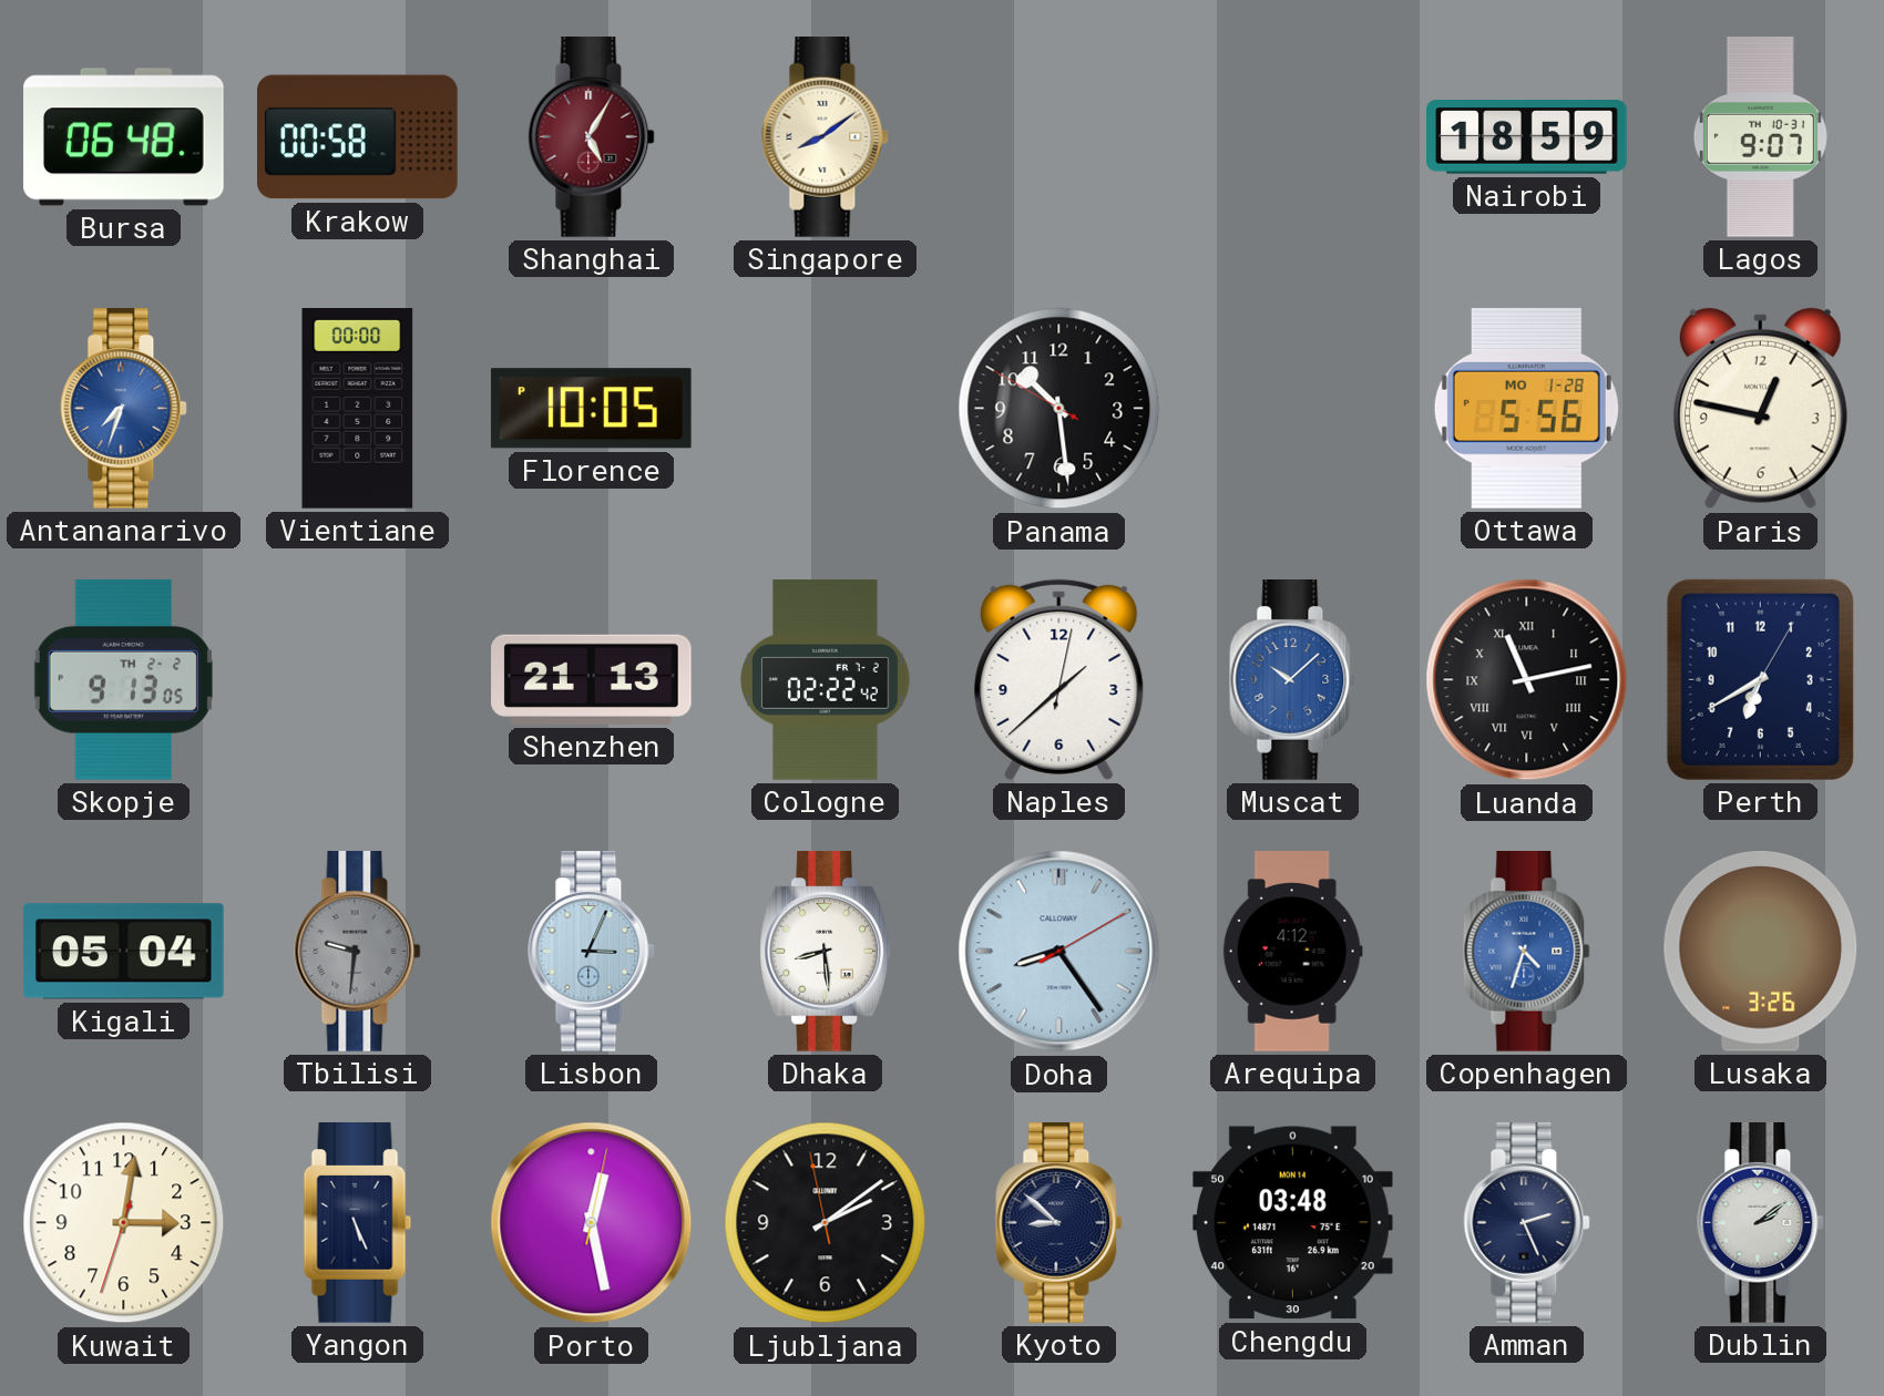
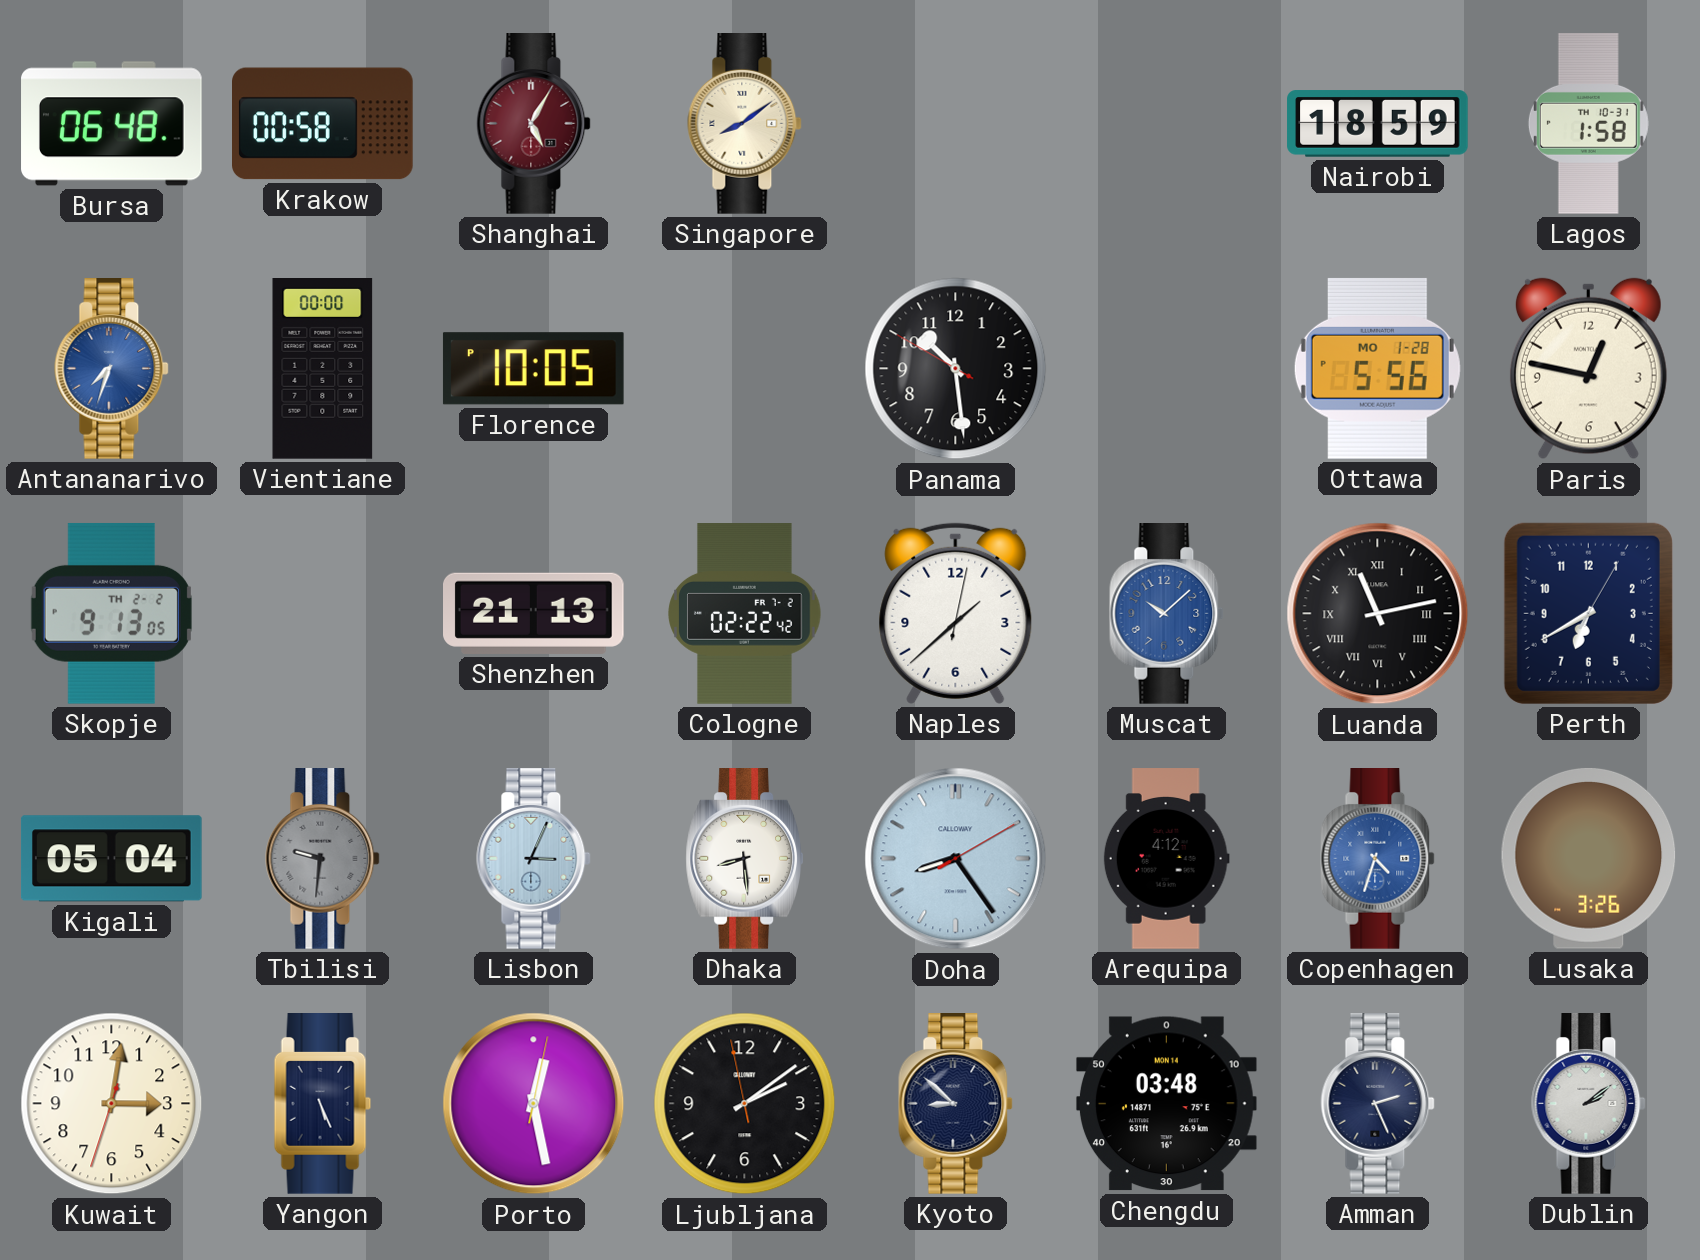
Lagos: 9:07 -> 1:58
